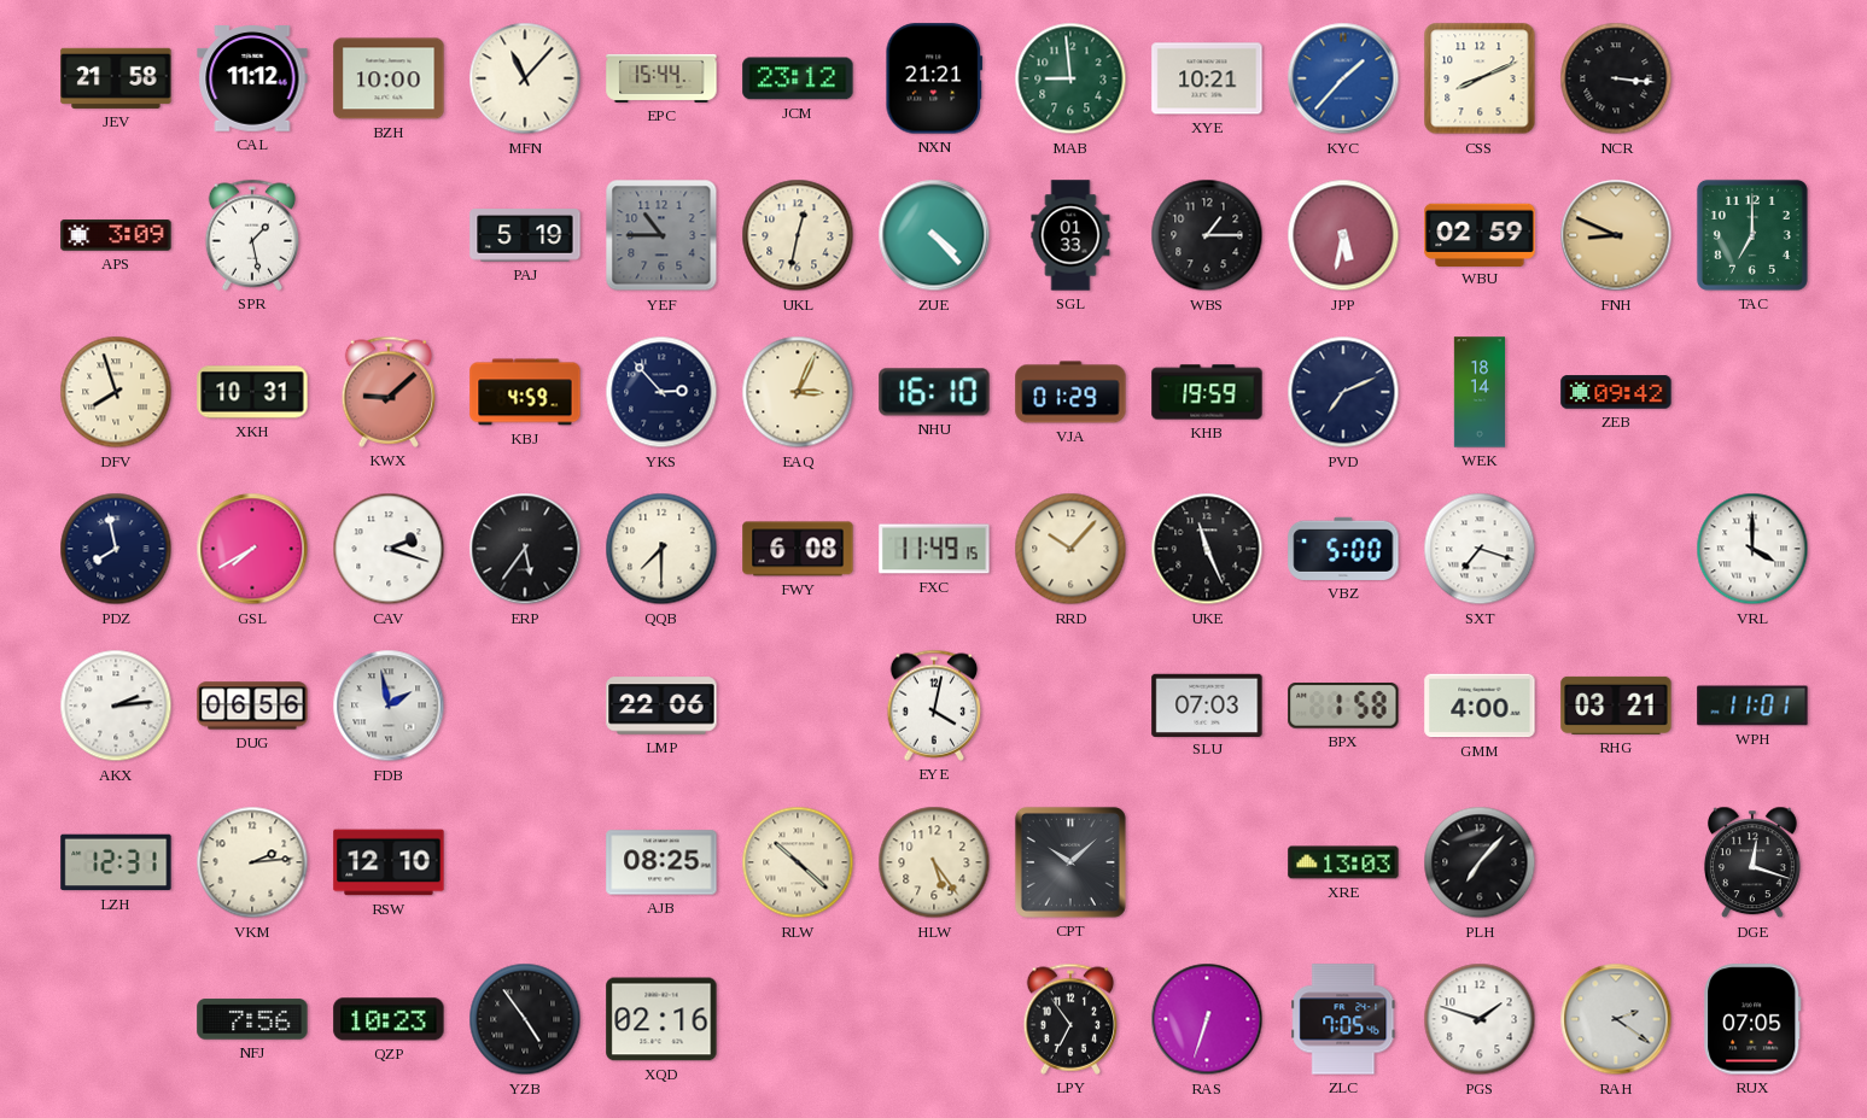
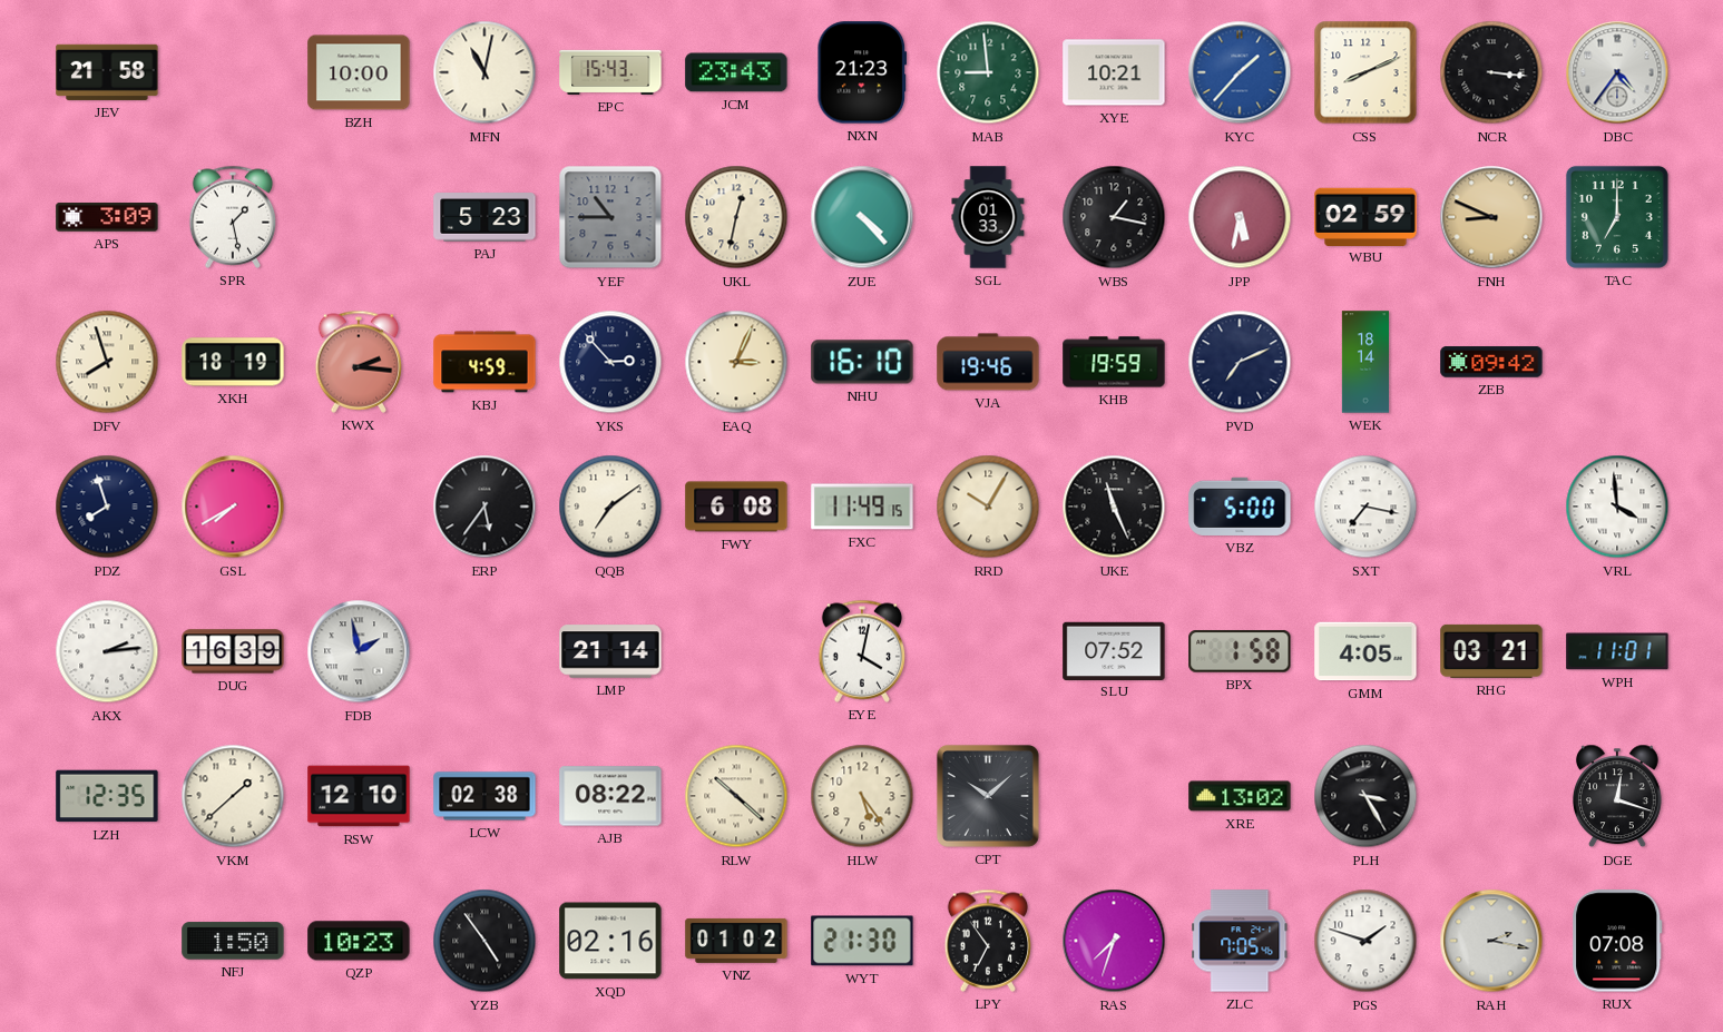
CAL: 11:12 -> none
MFN: 11:07 -> 11:02
EPC: 15:44 -> 15:43
JCM: 23:12 -> 23:43
NXN: 21:21 -> 21:23
DBC: none -> 4:36
PAJ: 5:19 -> 5:23
WBS: 1:15 -> 1:17
XKH: 10:31 -> 18:19
KWX: 9:08 -> 2:16
VJA: 01:29 -> 19:46
PDZ: 7:58 -> 7:57
CAV: 2:18 -> none
QQB: 7:30 -> 7:09
RRD: 10:07 -> 10:05
SXT: 7:18 -> 7:17
VRL: 4:00 -> 3:59
DUG: 06:56 -> 16:39
LMP: 22:06 -> 21:14
SLU: 07:03 -> 07:52
GMM: 4:00 -> 4:05
LZH: 12:31 -> 12:35
VKM: 2:14 -> 1:38
LCW: none -> 02:38
AJB: 08:25 -> 08:22
XRE: 13:03 -> 13:02
PLH: 7:07 -> 3:25
NFJ: 7:56 -> 1:50
VNZ: none -> 01:02
WYT: none -> 21:30
RAS: 6:33 -> 7:33
RAH: 2:21 -> 2:17
RUX: 07:05 -> 07:08
